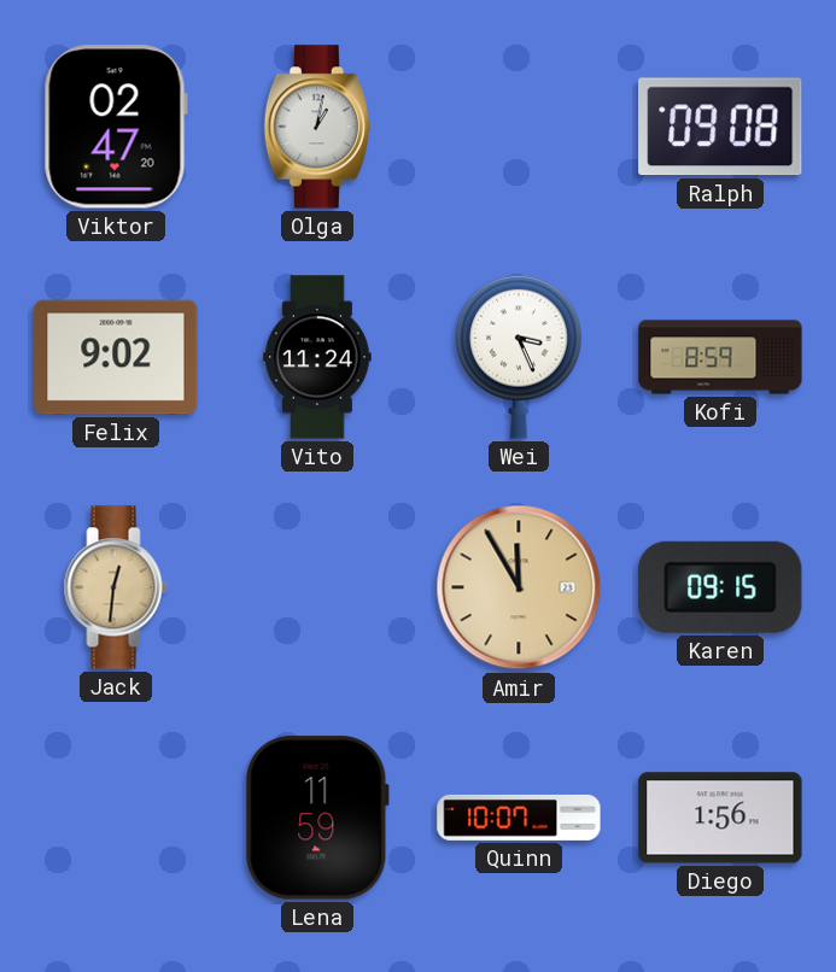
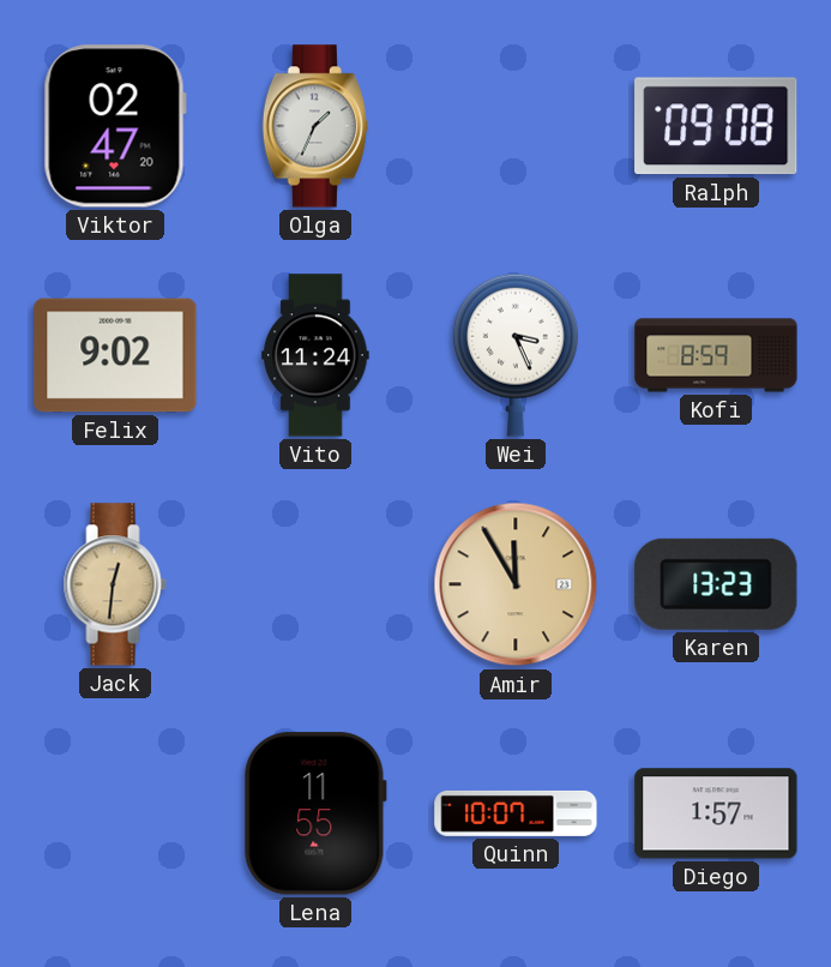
Olga: 1:02 -> 1:34
Karen: 09:15 -> 13:23
Lena: 11:59 -> 11:55
Diego: 1:56 -> 1:57
